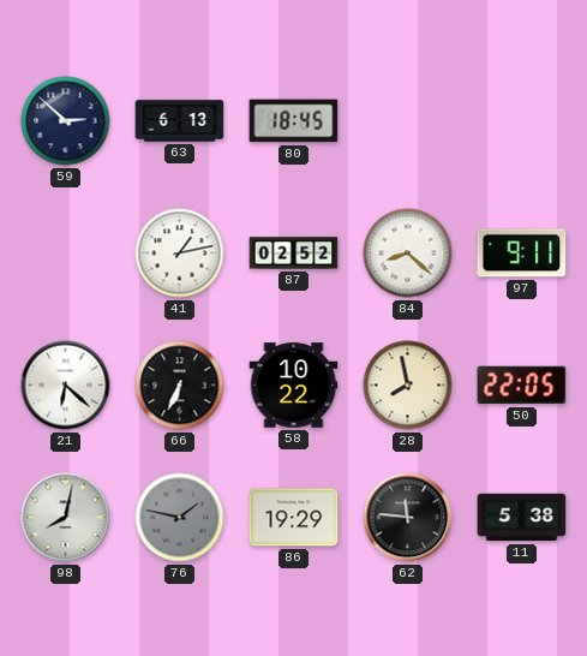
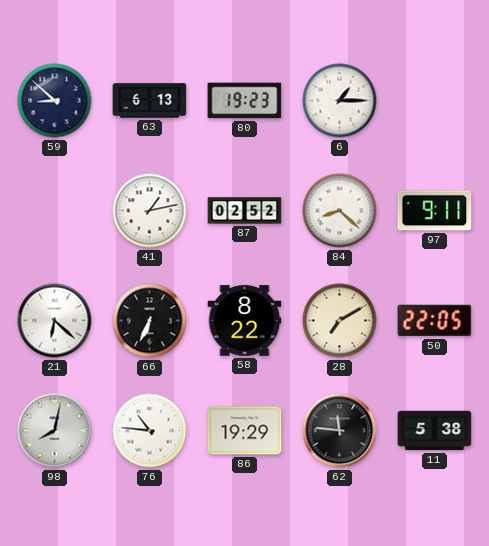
59: 2:52 -> 8:52
80: 18:45 -> 19:23
6: none -> 1:15
58: 10:22 -> 8:22
28: 7:58 -> 7:10
76: 1:47 -> 10:46
76 dial: grey -> white
